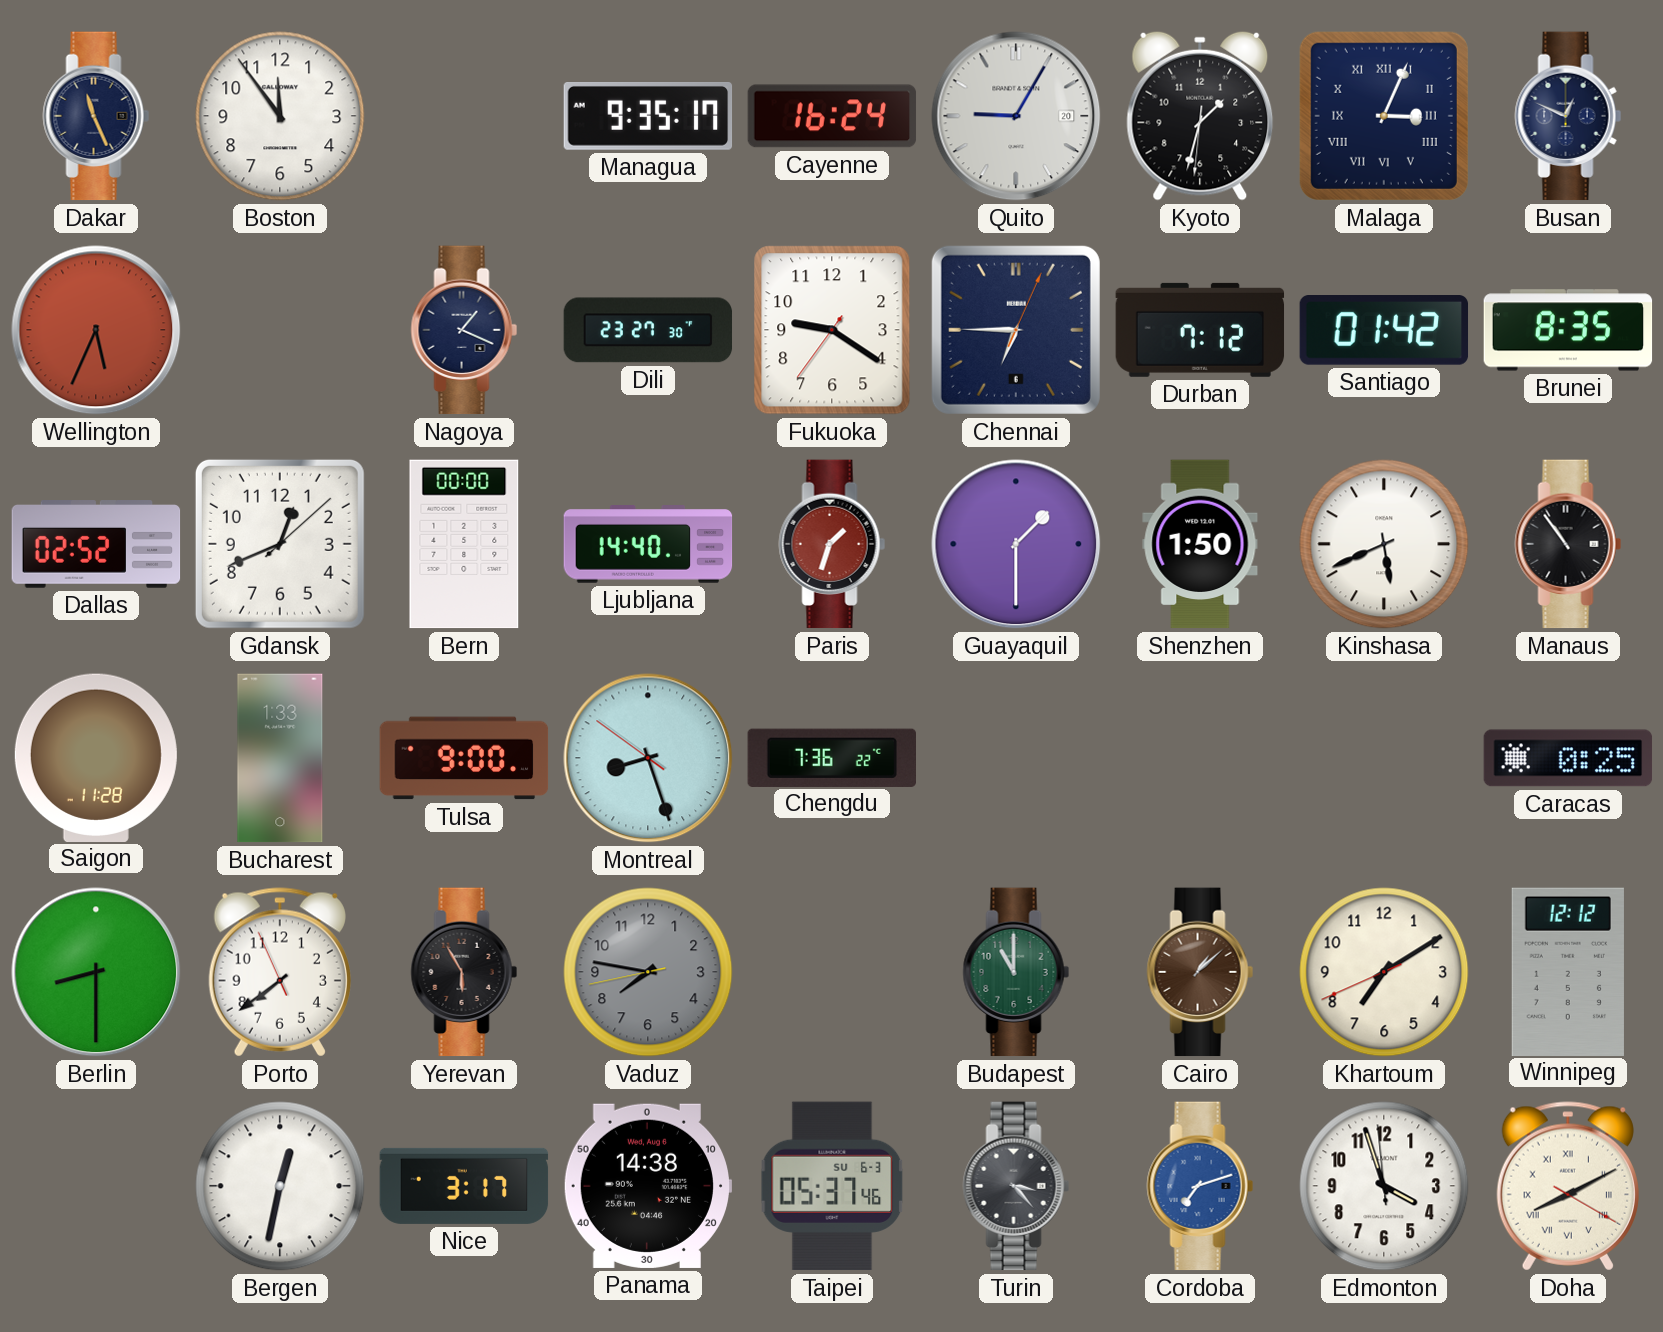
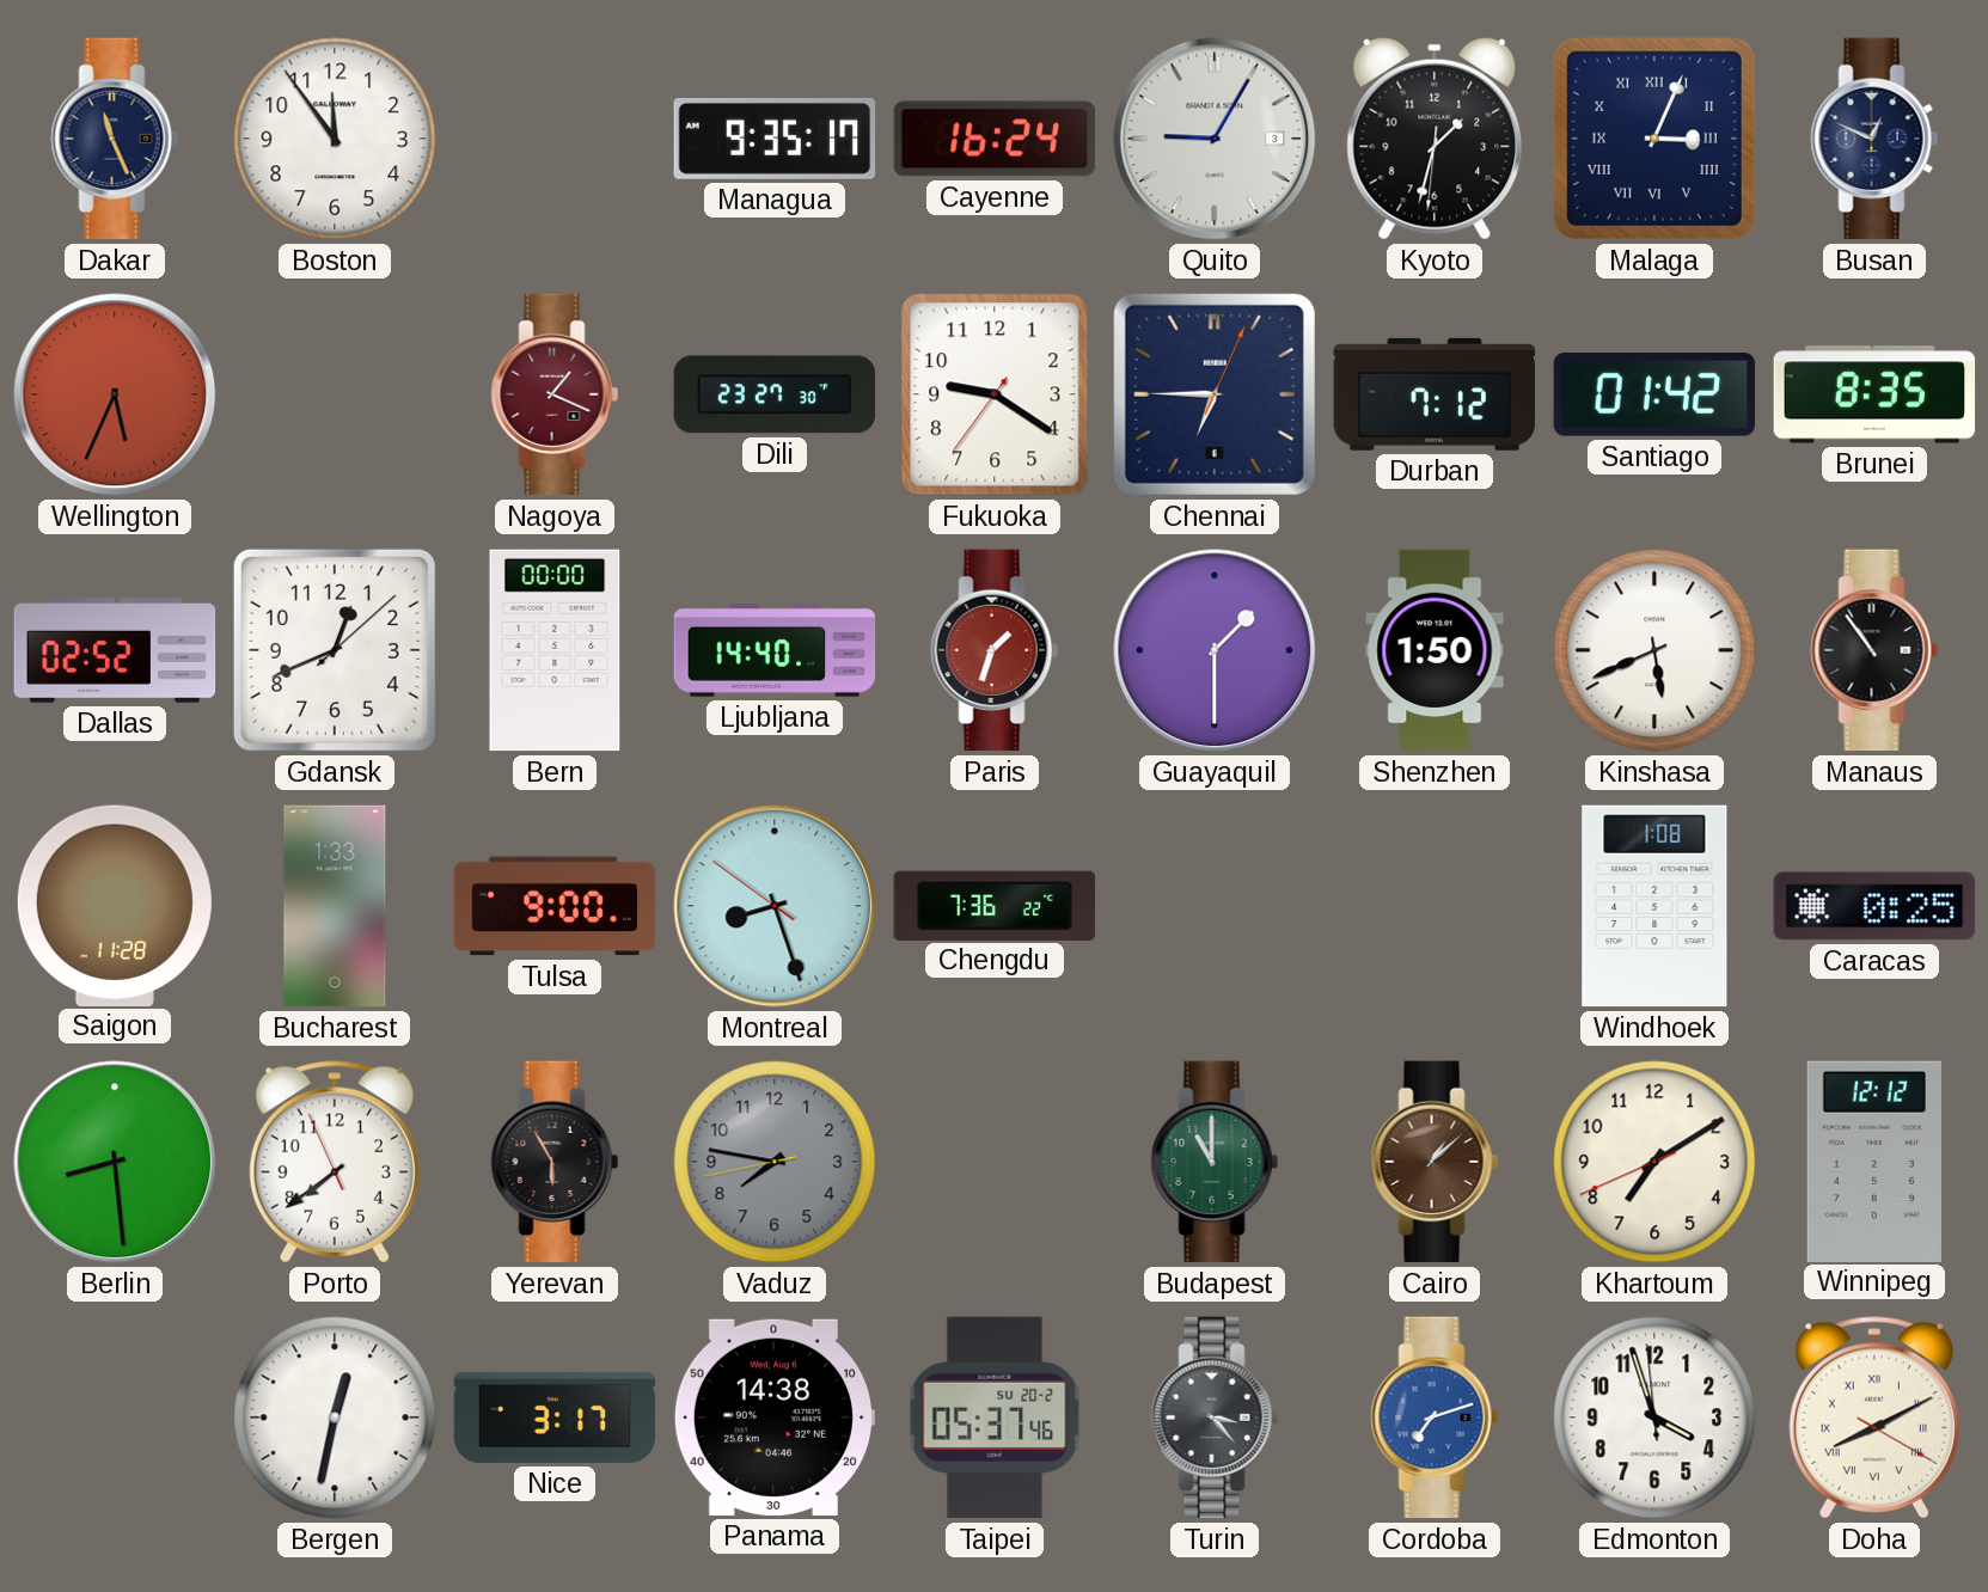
Quito date: 20 -> 3
Nagoya dial: navy -> burgundy
Windhoek: none -> 1:08
Berlin: 8:30 -> 8:29
Taipei date: SU 6-3 -> SU 20-2
